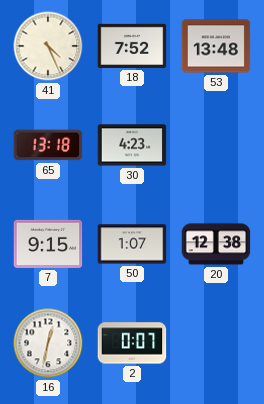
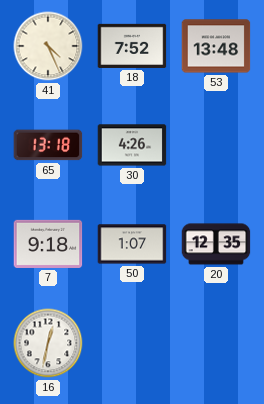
30: 4:23 -> 4:26
7: 9:15 -> 9:18
20: 12:38 -> 12:35
2: 0:07 -> none
